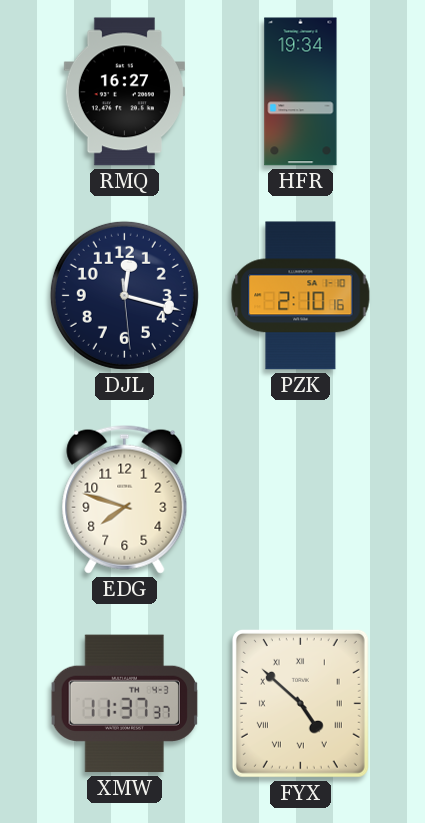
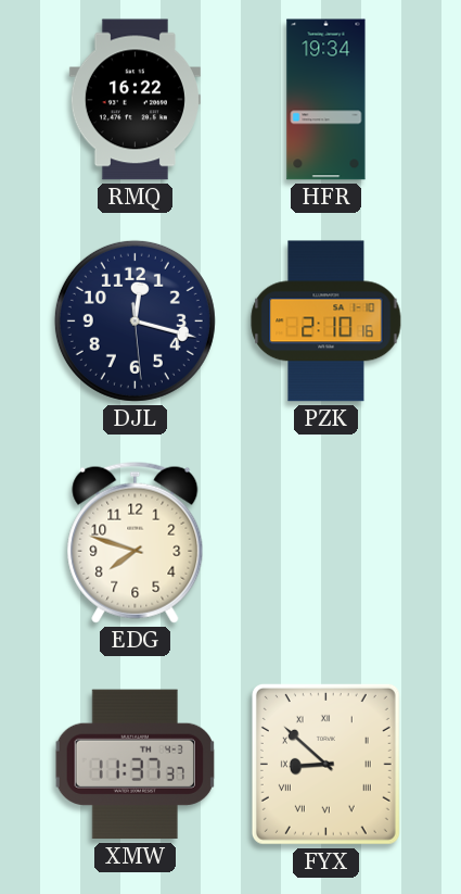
RMQ: 16:27 -> 16:22
FYX: 4:52 -> 8:52
